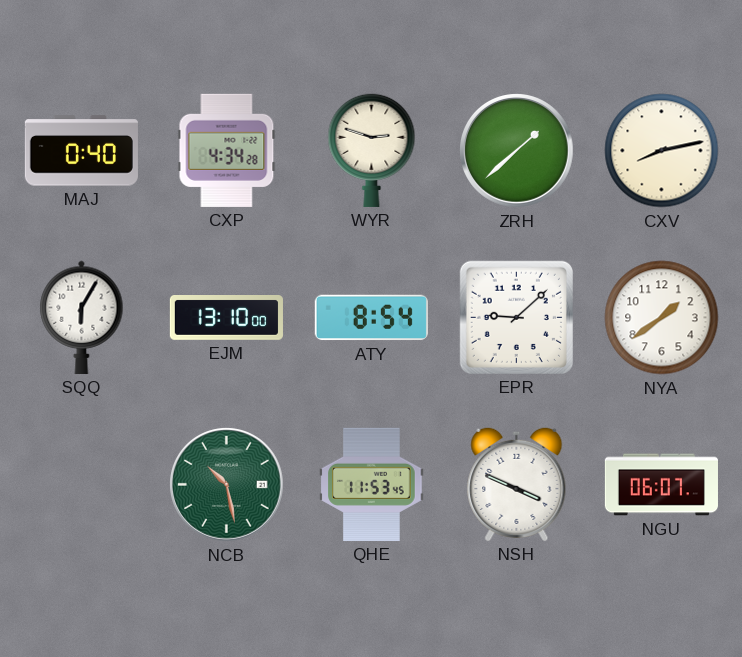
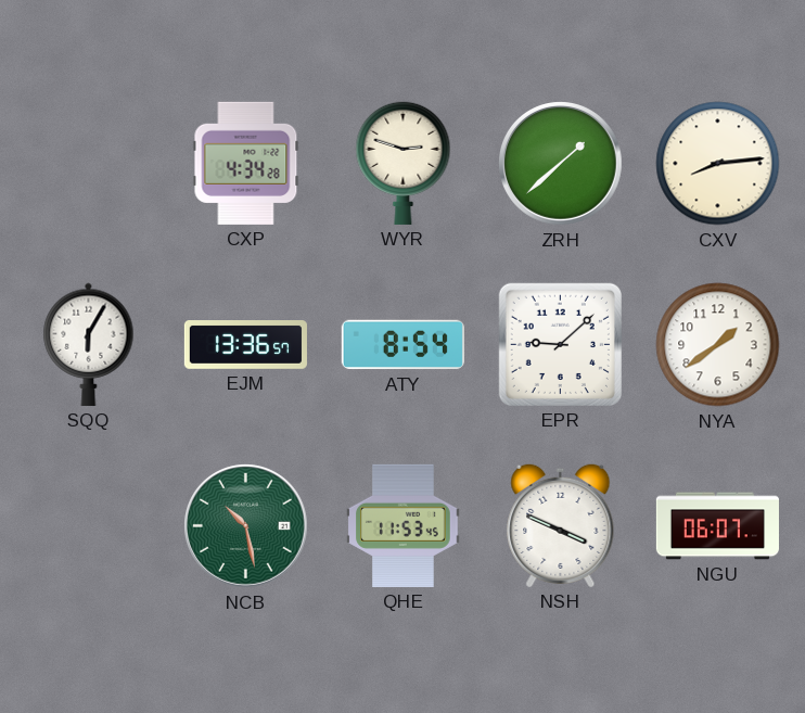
MAJ: 0:40 -> none
CXV: 8:13 -> 8:14
EJM: 13:10 -> 13:36
